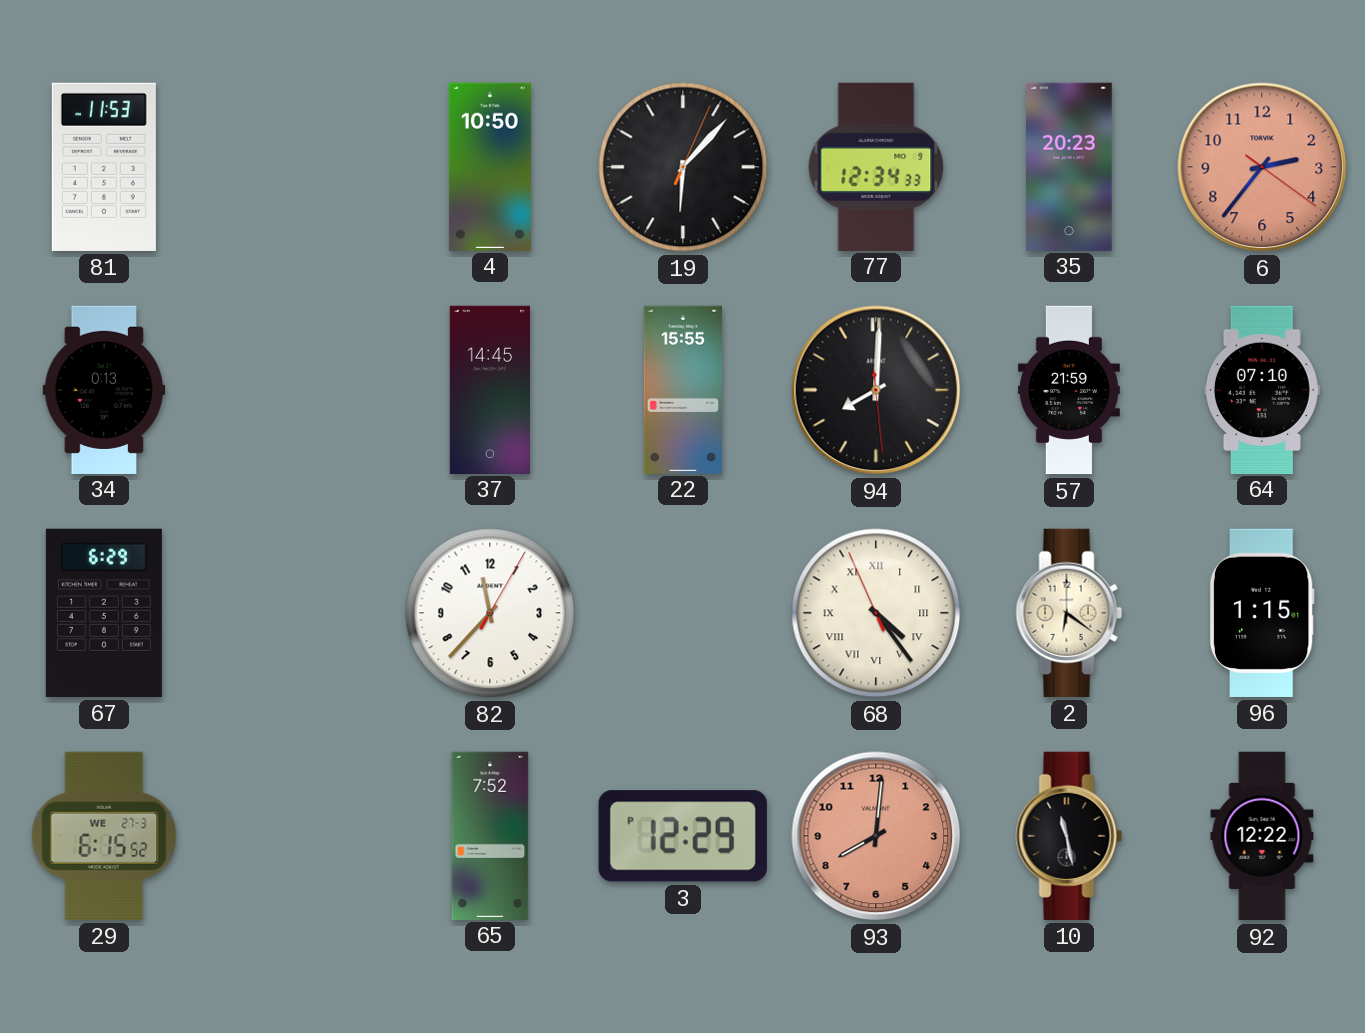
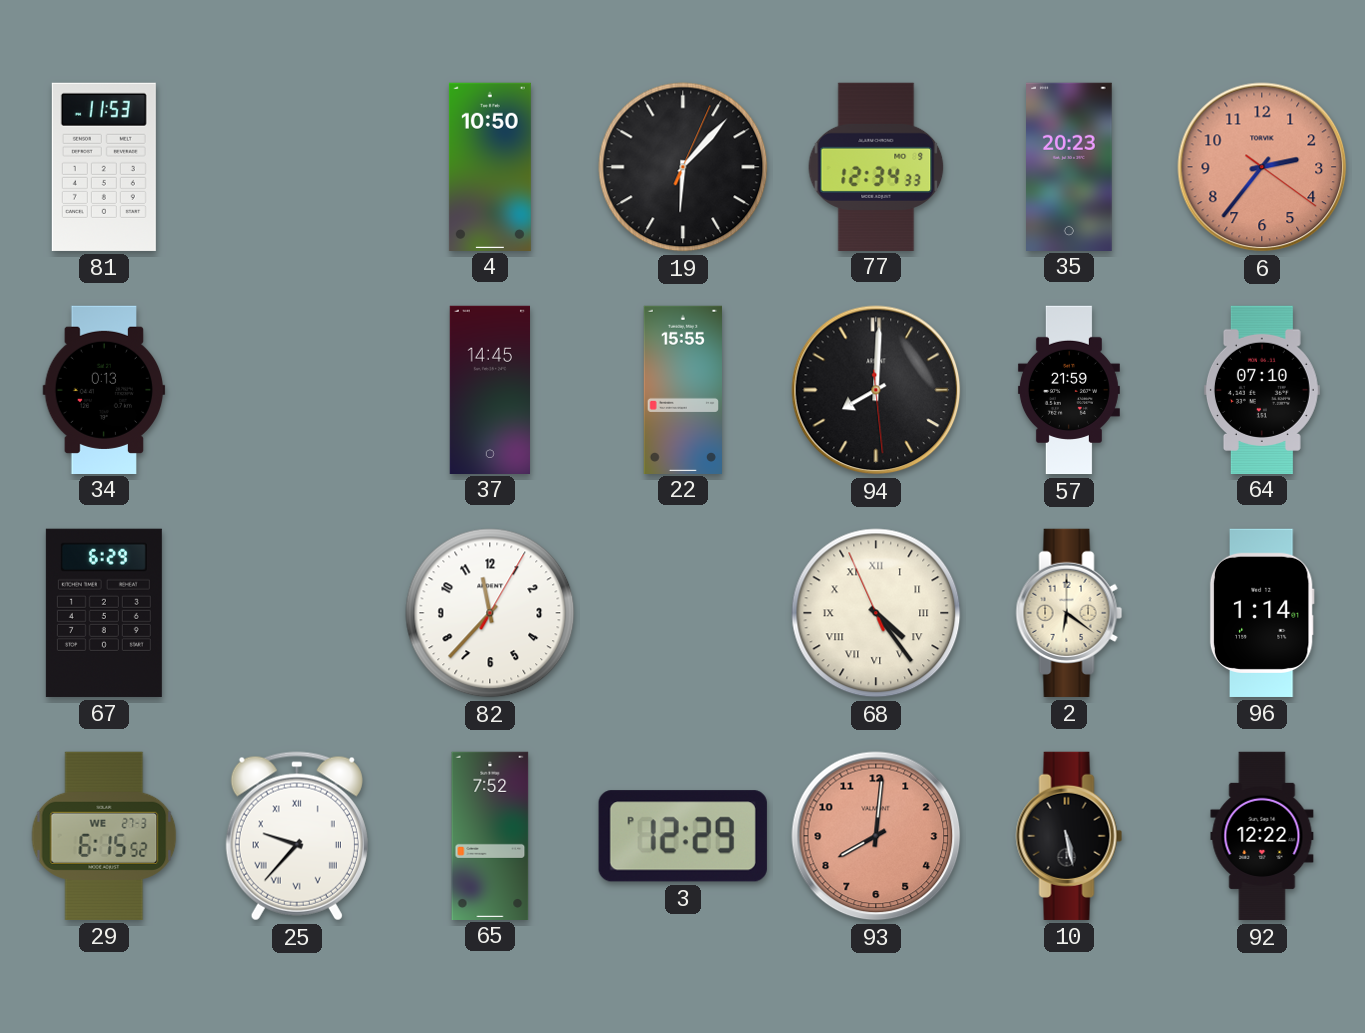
96: 1:15 -> 1:14
25: none -> 9:37
10: 11:28 -> 5:28
